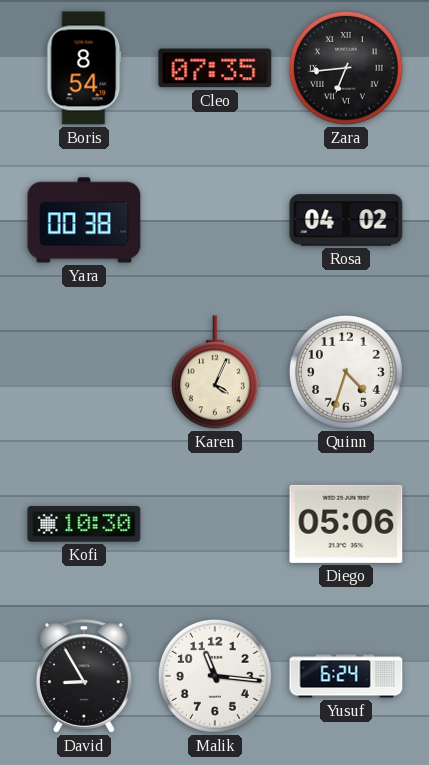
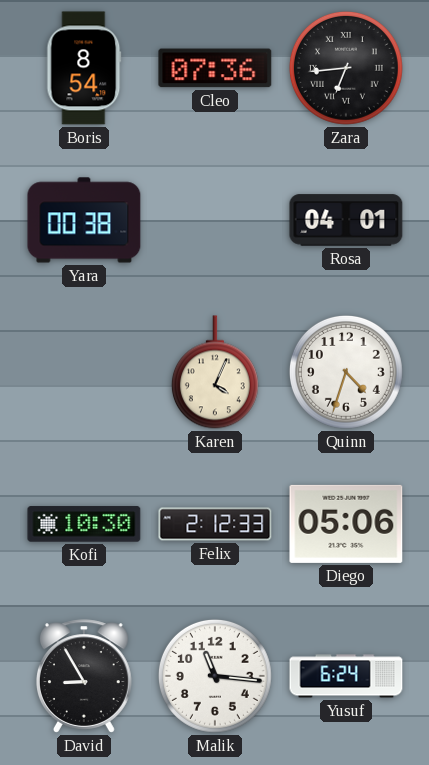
Cleo: 07:35 -> 07:36
Rosa: 04:02 -> 04:01
Felix: none -> 2:12
